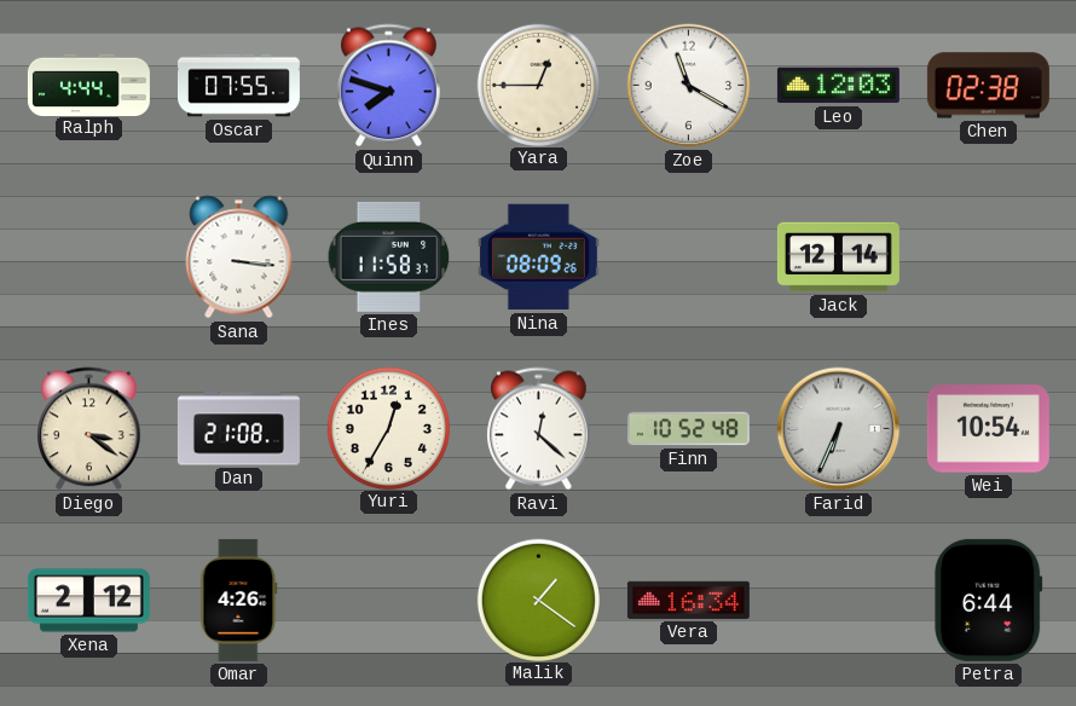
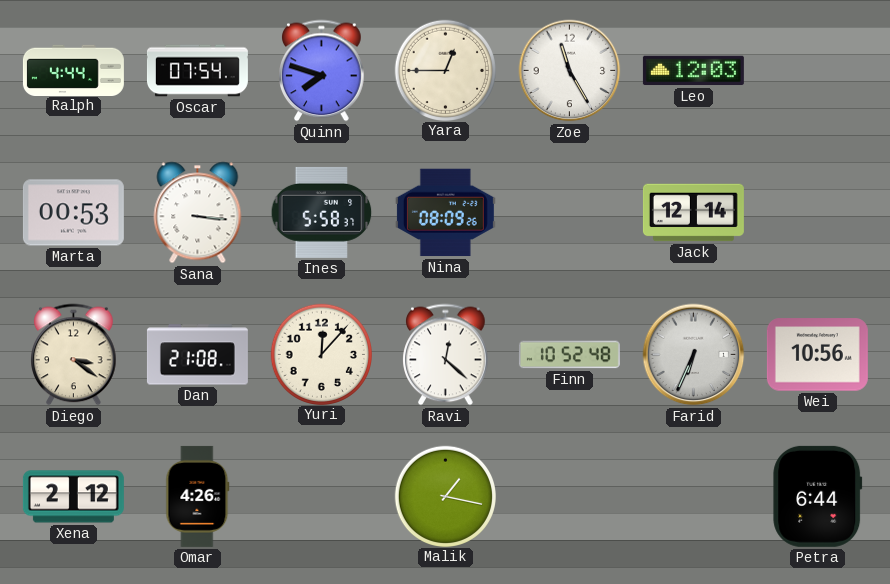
Oscar: 07:55 -> 07:54
Zoe: 11:20 -> 11:25
Chen: 02:38 -> none
Marta: none -> 00:53
Ines: 11:58 -> 5:58
Yuri: 12:35 -> 12:07
Wei: 10:54 -> 10:56
Malik: 1:21 -> 1:17
Vera: 16:34 -> none
